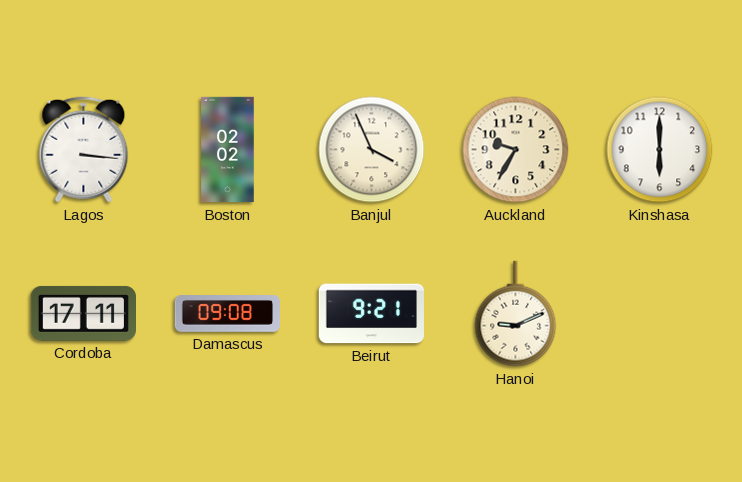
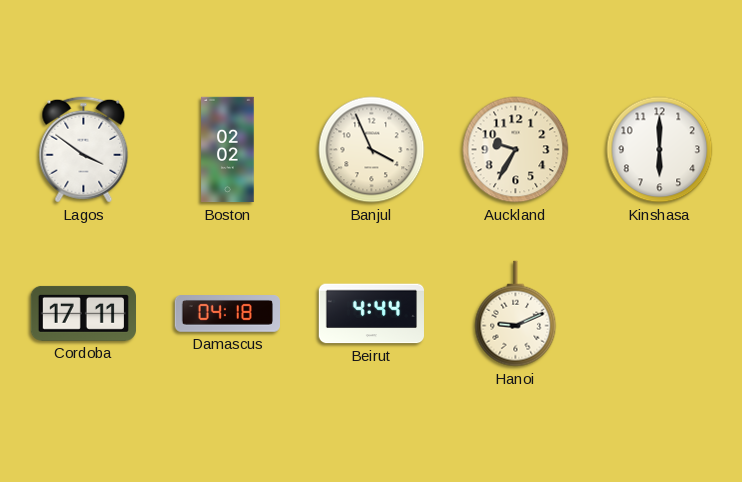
Lagos: 3:16 -> 3:51
Damascus: 09:08 -> 04:18
Beirut: 9:21 -> 4:44
